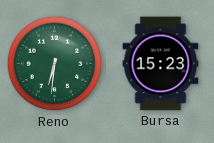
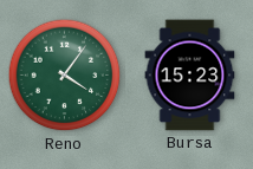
Reno: 6:31 -> 4:06
